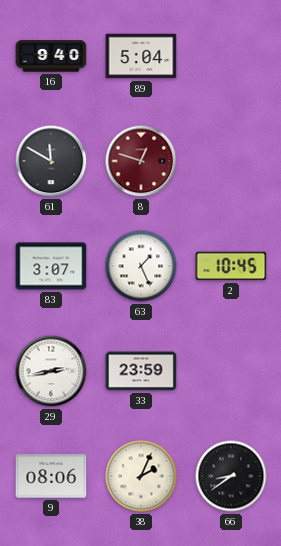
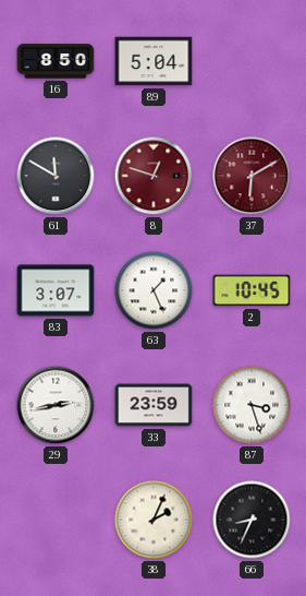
16: 9:40 -> 8:50
37: none -> 6:10
87: none -> 3:27
9: 08:06 -> none
66: 8:39 -> 8:34
